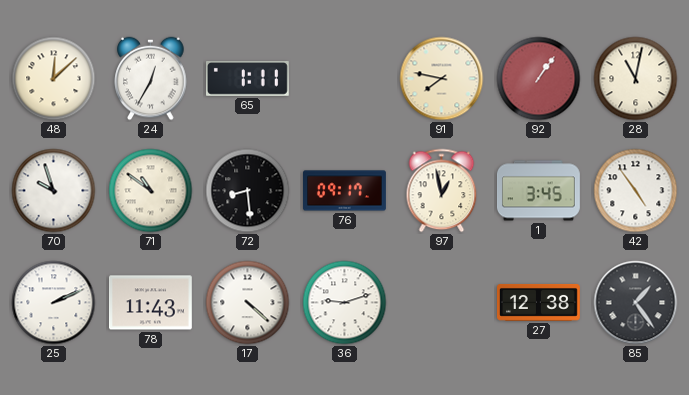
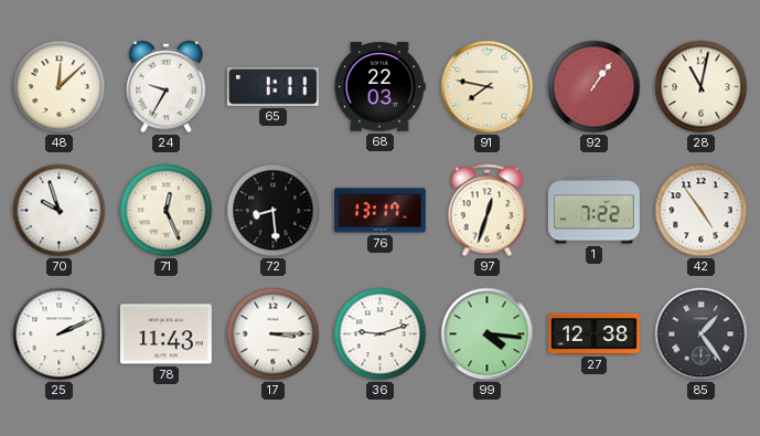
24: 12:35 -> 9:35
68: none -> 22:03
71: 10:51 -> 12:26
76: 09:17 -> 13:17
97: 12:58 -> 12:33
1: 3:45 -> 7:22
17: 4:22 -> 3:15
99: none -> 4:16
